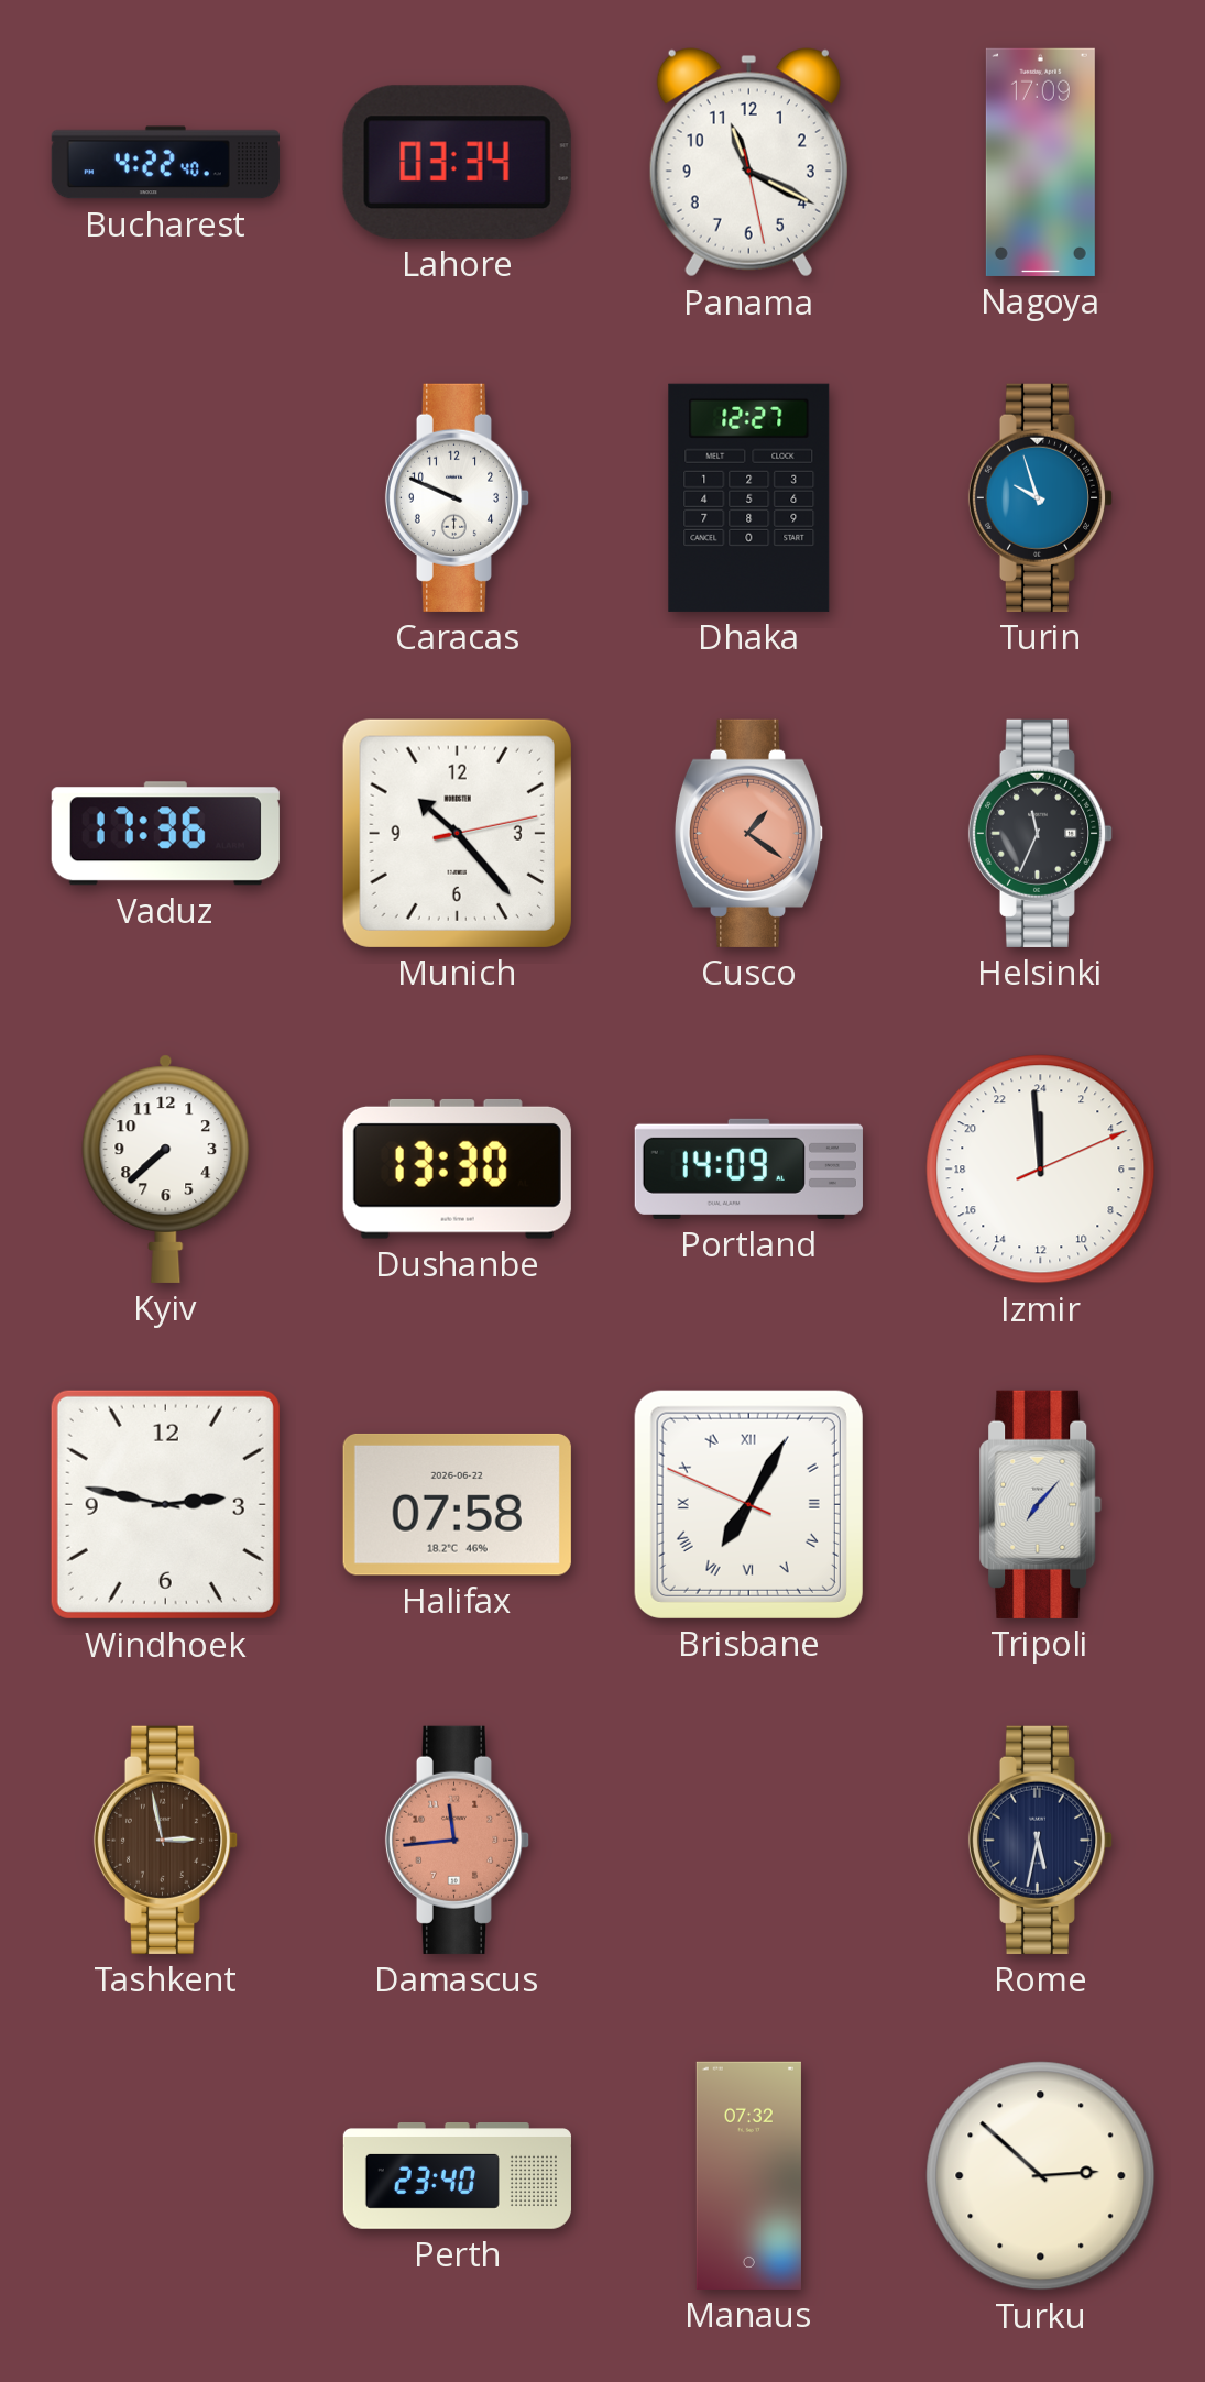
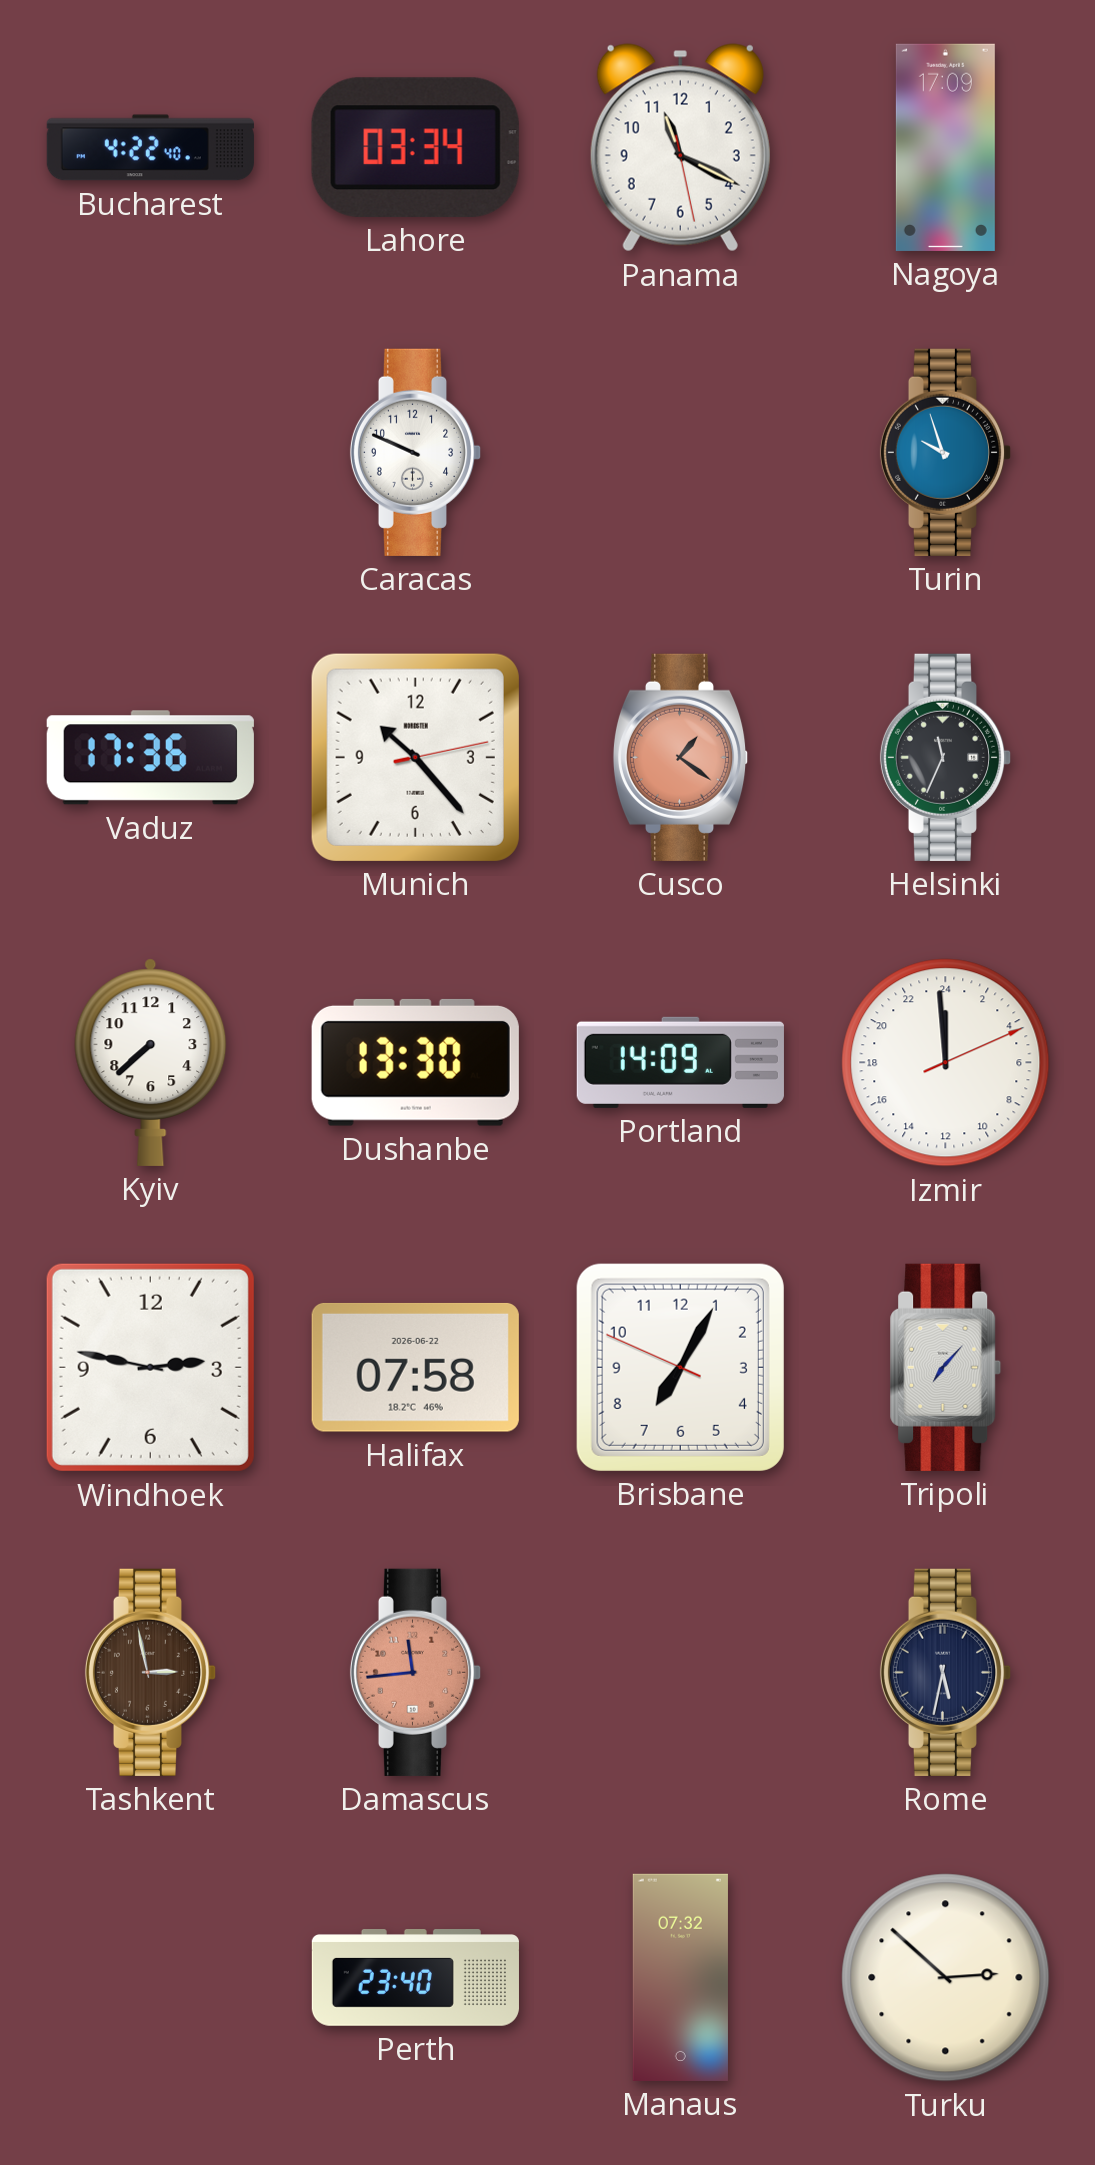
Dhaka: 12:27 -> none
Brisbane numerals: Roman -> Arabic
